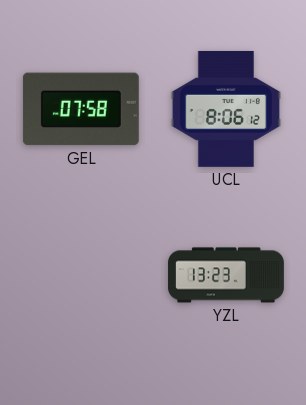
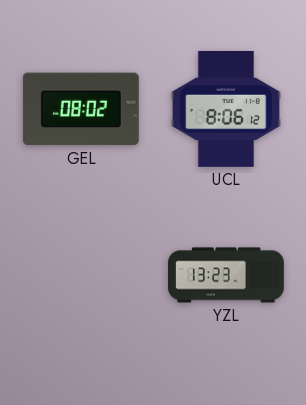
GEL: 07:58 -> 08:02
